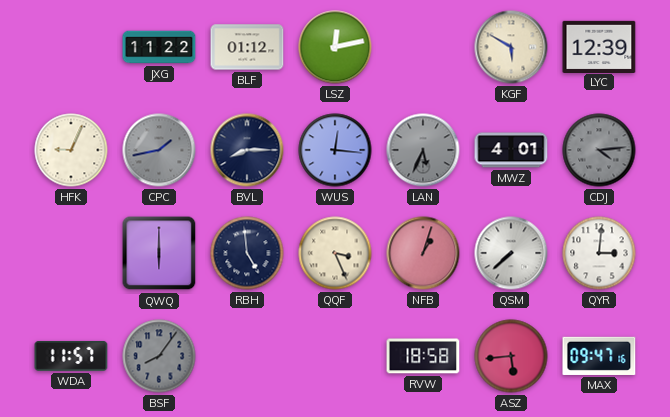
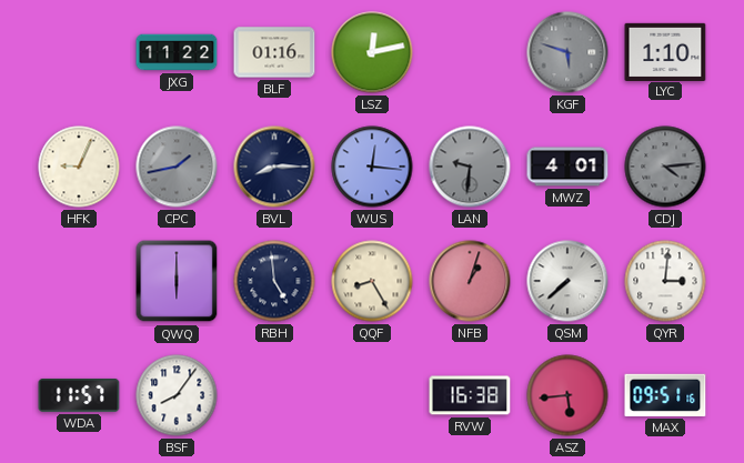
BLF: 01:12 -> 01:16
KGF: 5:50 -> 5:48
KGF dial: cream -> grey
LYC: 12:39 -> 1:10
LAN: 5:34 -> 9:31
QQF: 3:26 -> 8:25
BSF dial: grey -> white
RVW: 18:58 -> 16:38
MAX: 09:47 -> 09:51
